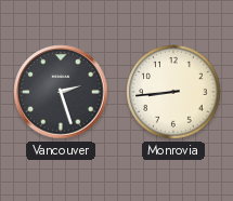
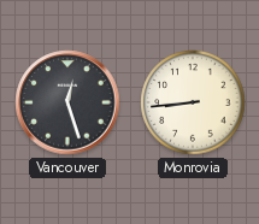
Vancouver: 2:27 -> 12:27
